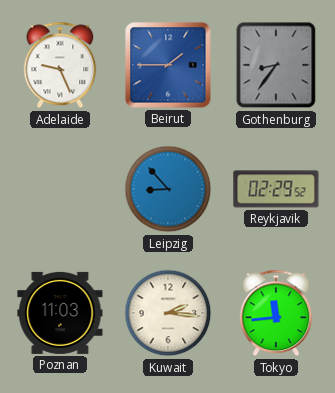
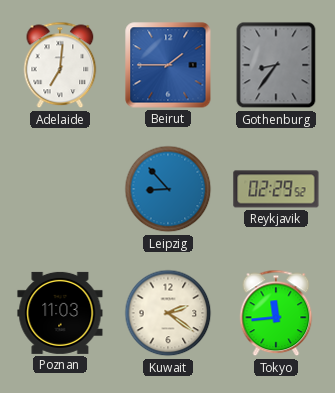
Adelaide: 9:26 -> 7:01
Kuwait: 2:16 -> 2:21
